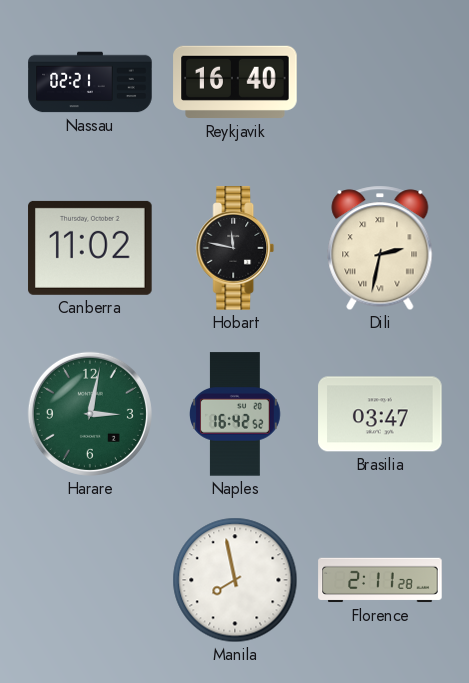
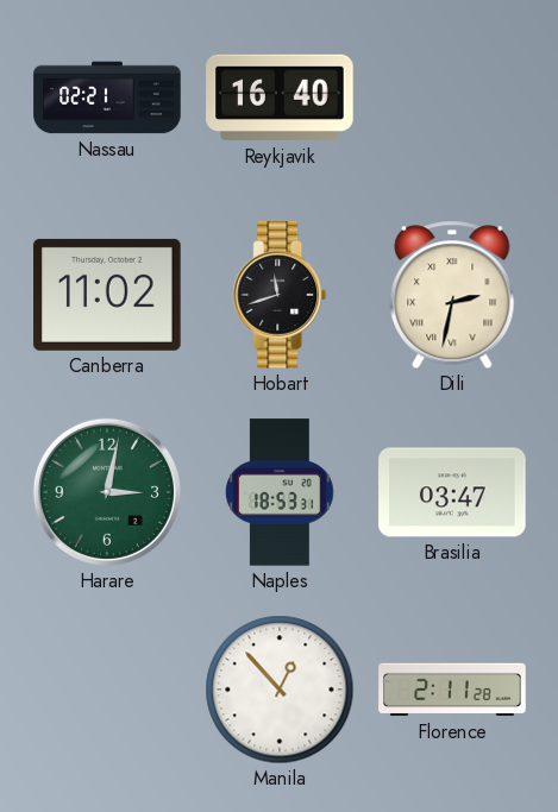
Hobart: 11:47 -> 11:42
Naples: 16:42 -> 18:53
Manila: 7:58 -> 12:53
